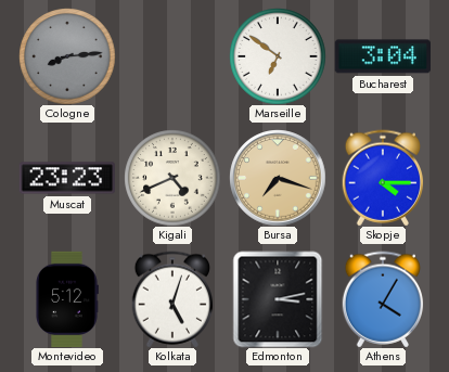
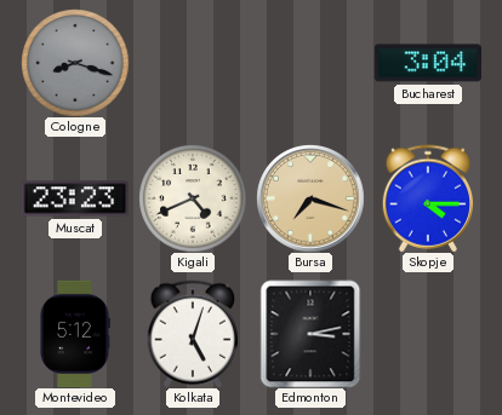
Cologne: 8:14 -> 8:18
Marseille: 6:51 -> none
Athens: 4:05 -> none
